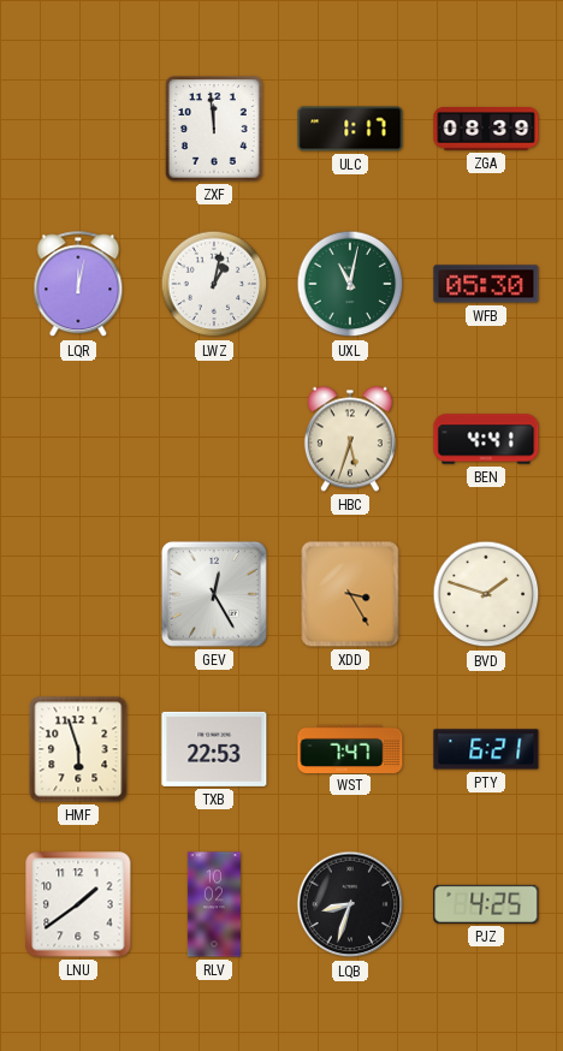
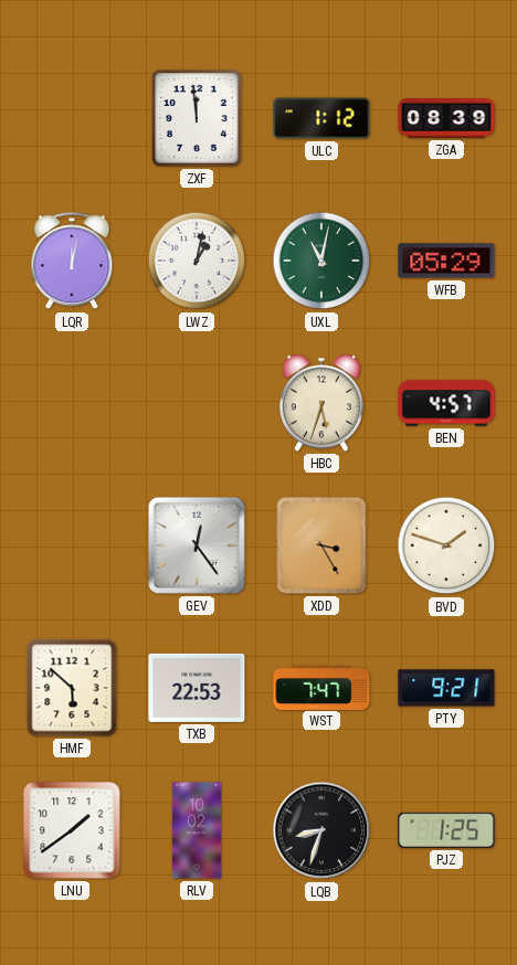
ULC: 1:17 -> 1:12
WFB: 05:30 -> 05:29
BEN: 4:41 -> 4:57
GEV: 12:25 -> 12:24
HMF: 5:57 -> 5:52
PTY: 6:21 -> 9:21
PJZ: 4:25 -> 1:25
